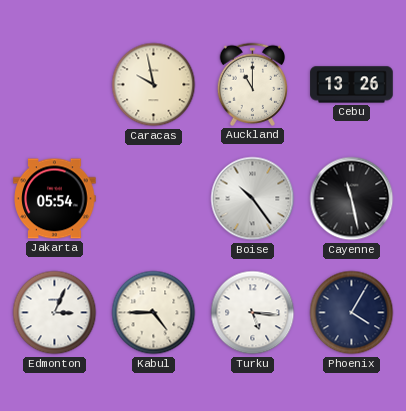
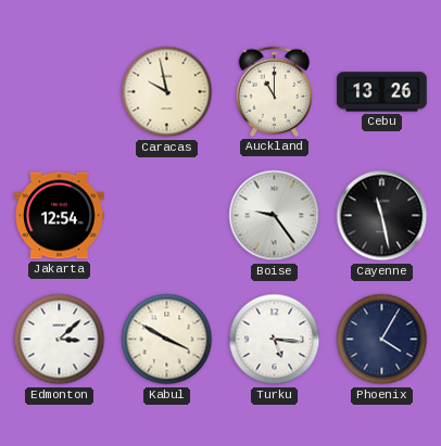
Jakarta: 05:54 -> 12:54
Boise: 10:24 -> 9:24
Edmonton: 3:04 -> 3:08
Kabul: 4:45 -> 3:50
